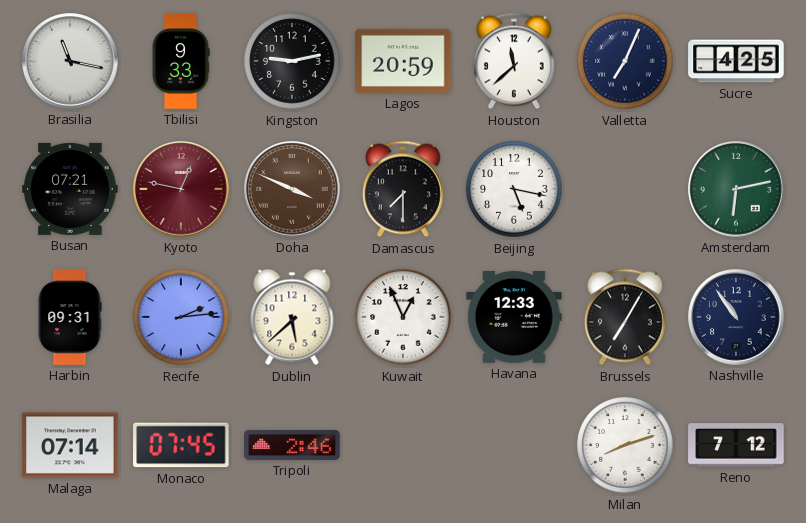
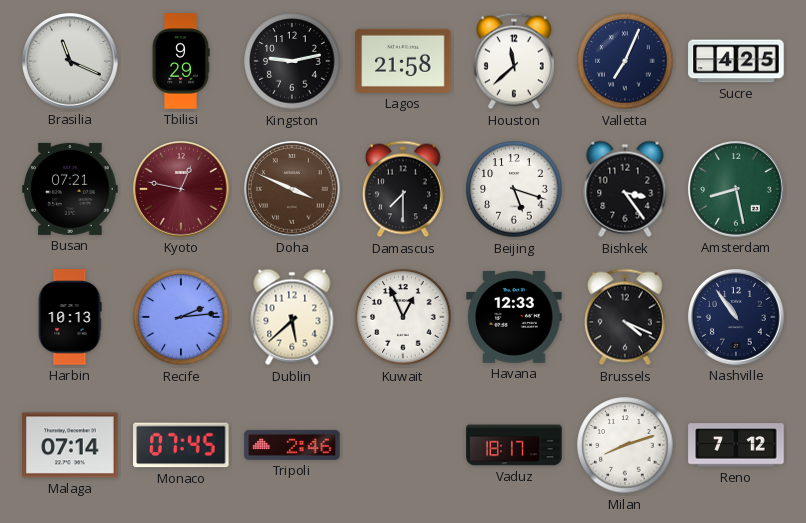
Brasilia: 11:17 -> 11:19
Tbilisi: 9:33 -> 9:29
Lagos: 20:59 -> 21:58
Beijing: 5:17 -> 5:18
Bishkek: none -> 3:24
Amsterdam: 6:13 -> 8:28
Harbin: 09:31 -> 10:13
Brussels: 7:05 -> 4:19
Vaduz: none -> 18:17
